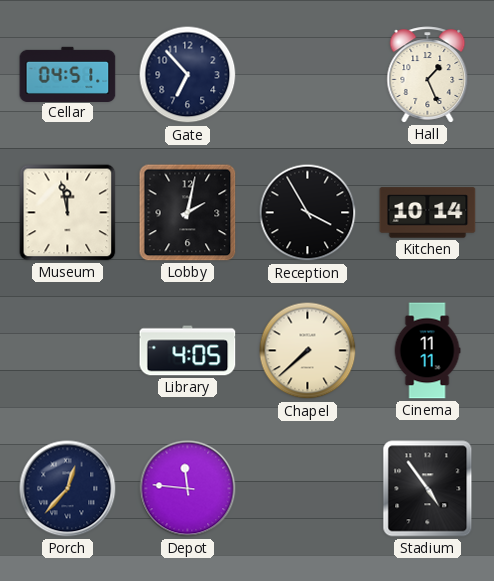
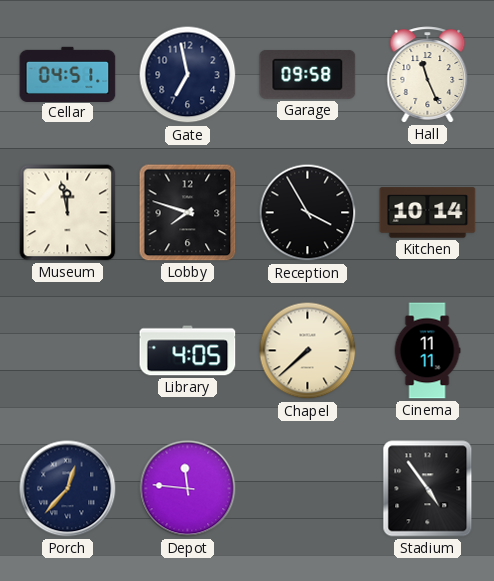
Gate: 6:53 -> 6:58
Garage: none -> 09:58
Hall: 1:26 -> 11:26
Lobby: 2:02 -> 7:48
